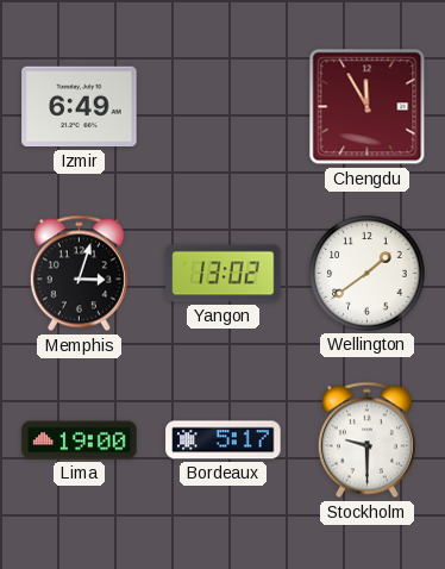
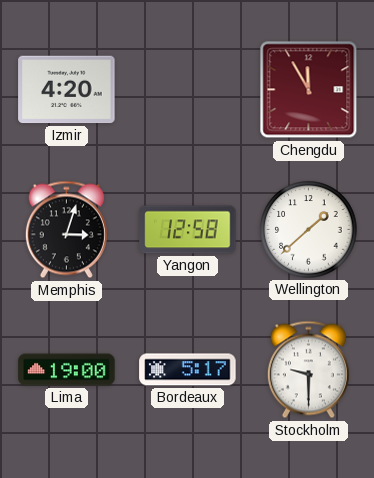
Izmir: 6:49 -> 4:20
Yangon: 13:02 -> 12:58
Wellington: 1:39 -> 1:38
